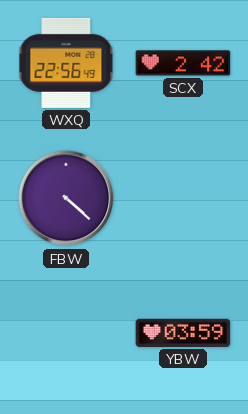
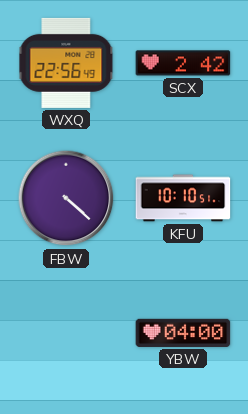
KFU: none -> 10:10
YBW: 03:59 -> 04:00
